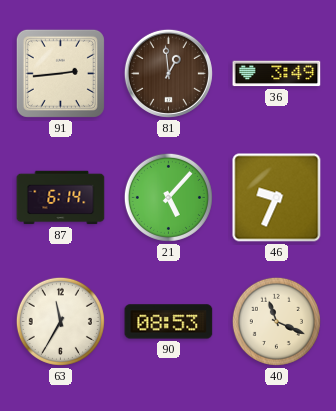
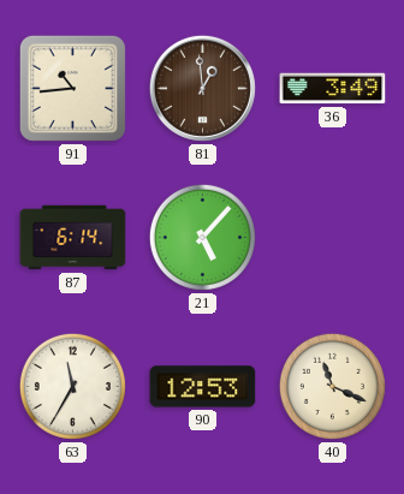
91: 2:44 -> 10:44
46: 9:34 -> none
90: 08:53 -> 12:53
